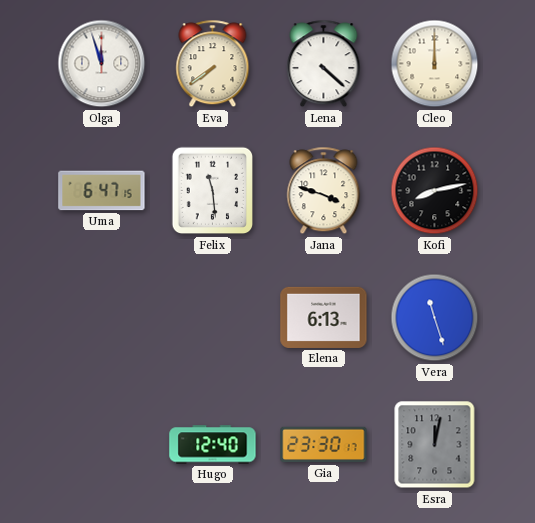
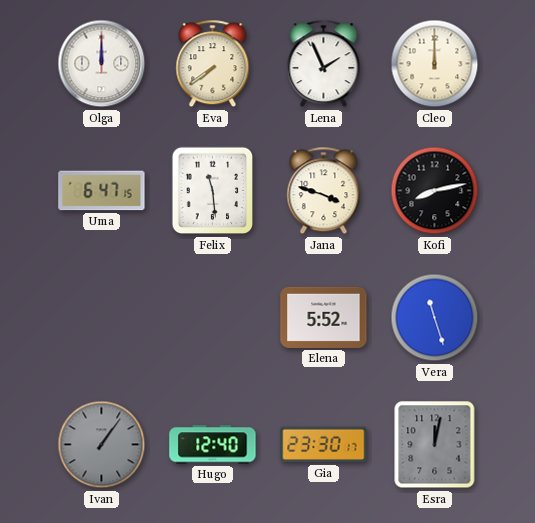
Olga: 11:57 -> 12:00
Lena: 4:22 -> 1:56
Elena: 6:13 -> 5:52
Ivan: none -> 1:06
